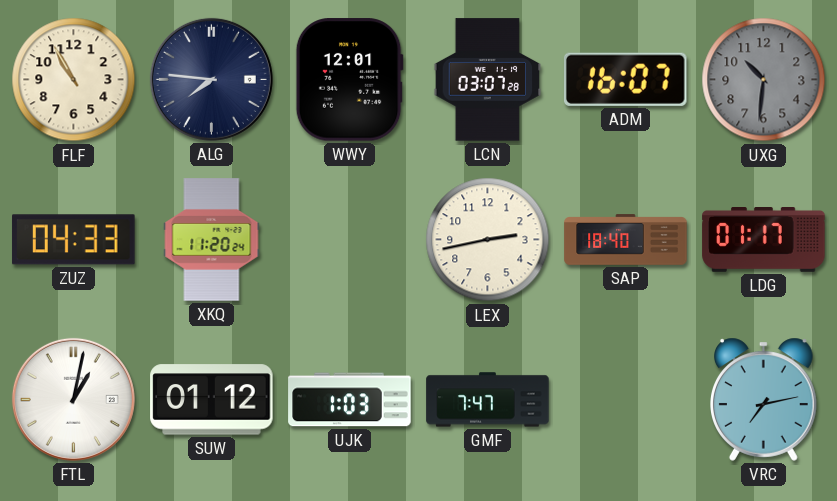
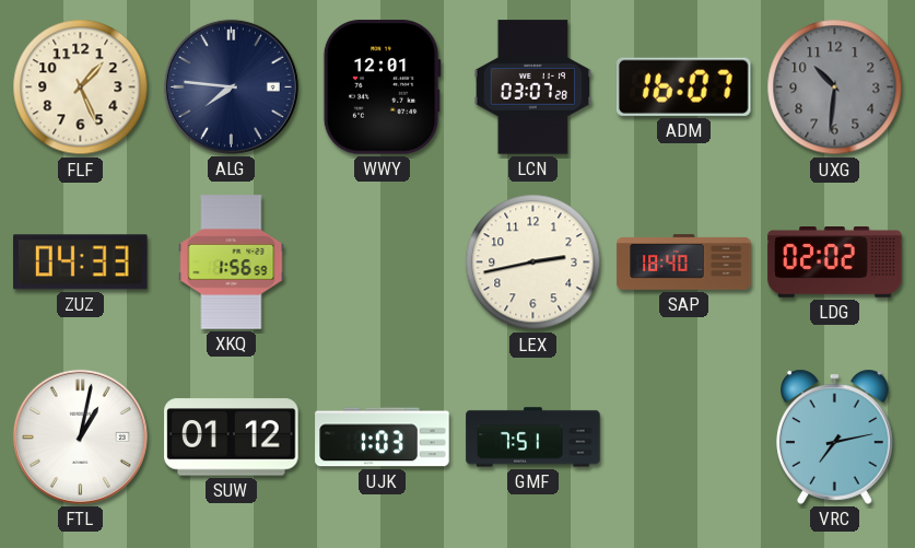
FLF: 10:55 -> 1:26
XKQ: 11:20 -> 1:56
LDG: 01:17 -> 02:02
GMF: 7:47 -> 7:51
